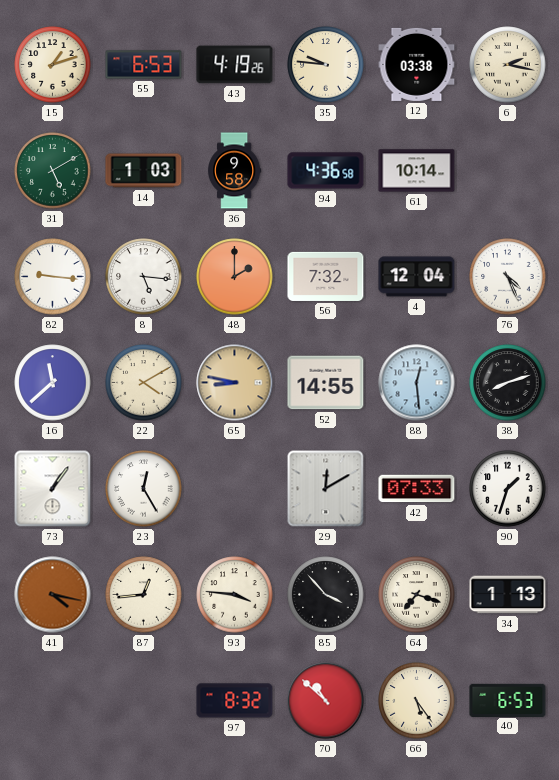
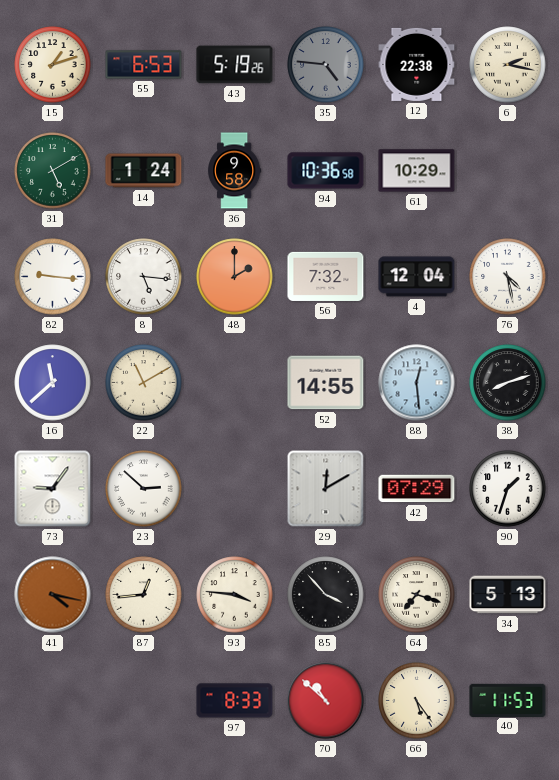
43: 4:19 -> 5:19
35: 9:46 -> 4:46
35 dial: cream -> grey
12: 03:38 -> 22:38
14: 1:03 -> 1:24
94: 4:36 -> 10:36
61: 10:14 -> 10:29
76: 4:26 -> 4:28
22: 4:10 -> 11:10
65: 8:47 -> none
73: 1:06 -> 9:06
23: 12:25 -> 2:52
42: 07:33 -> 07:29
34: 1:13 -> 5:13
97: 8:32 -> 8:33
40: 6:53 -> 11:53
